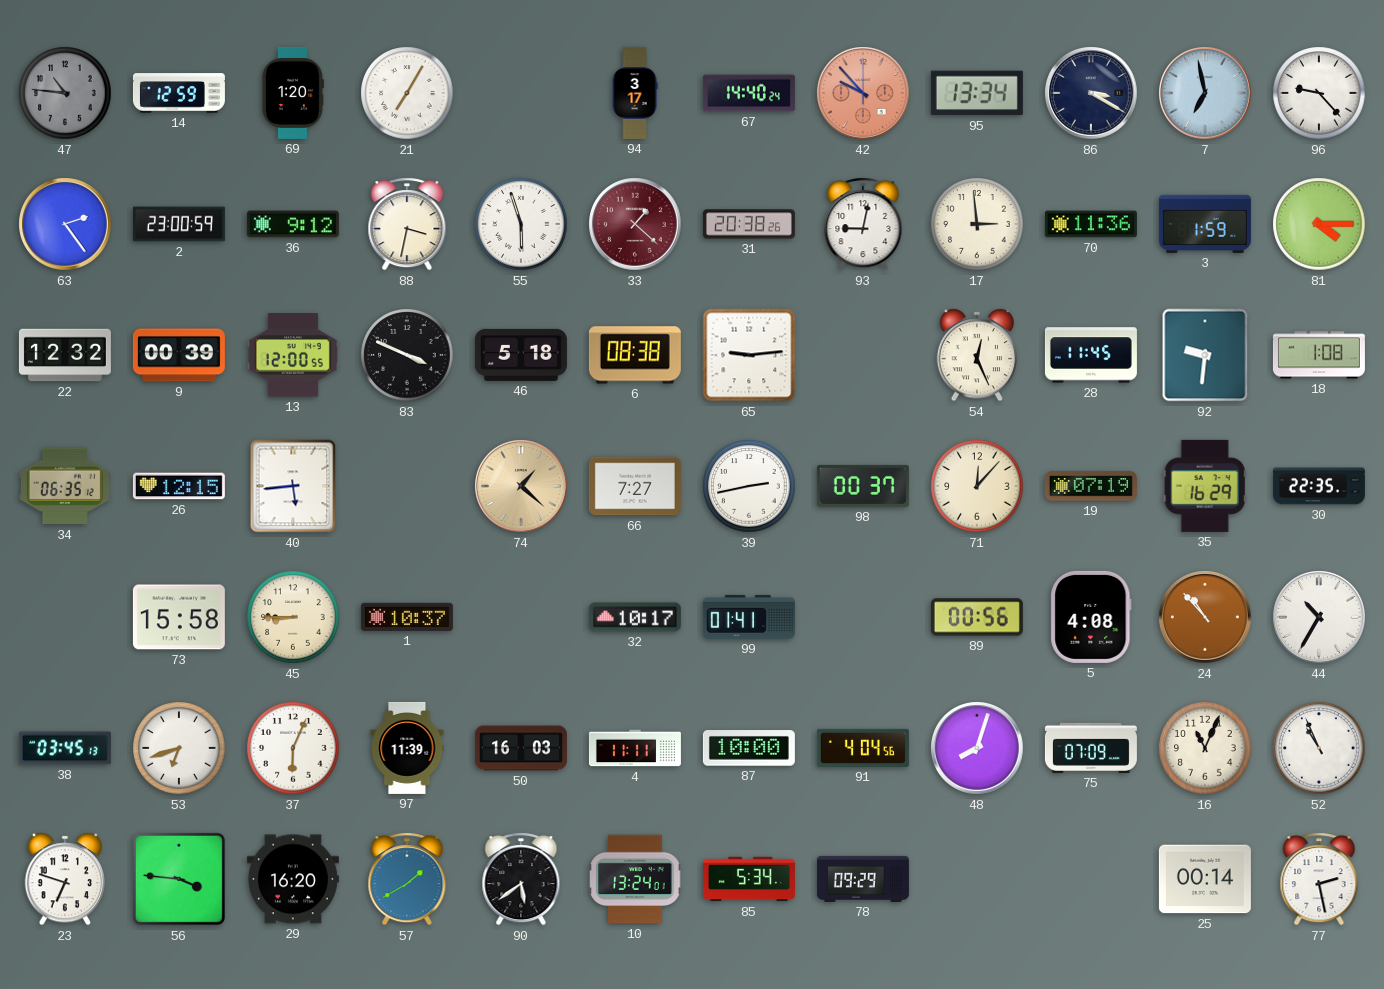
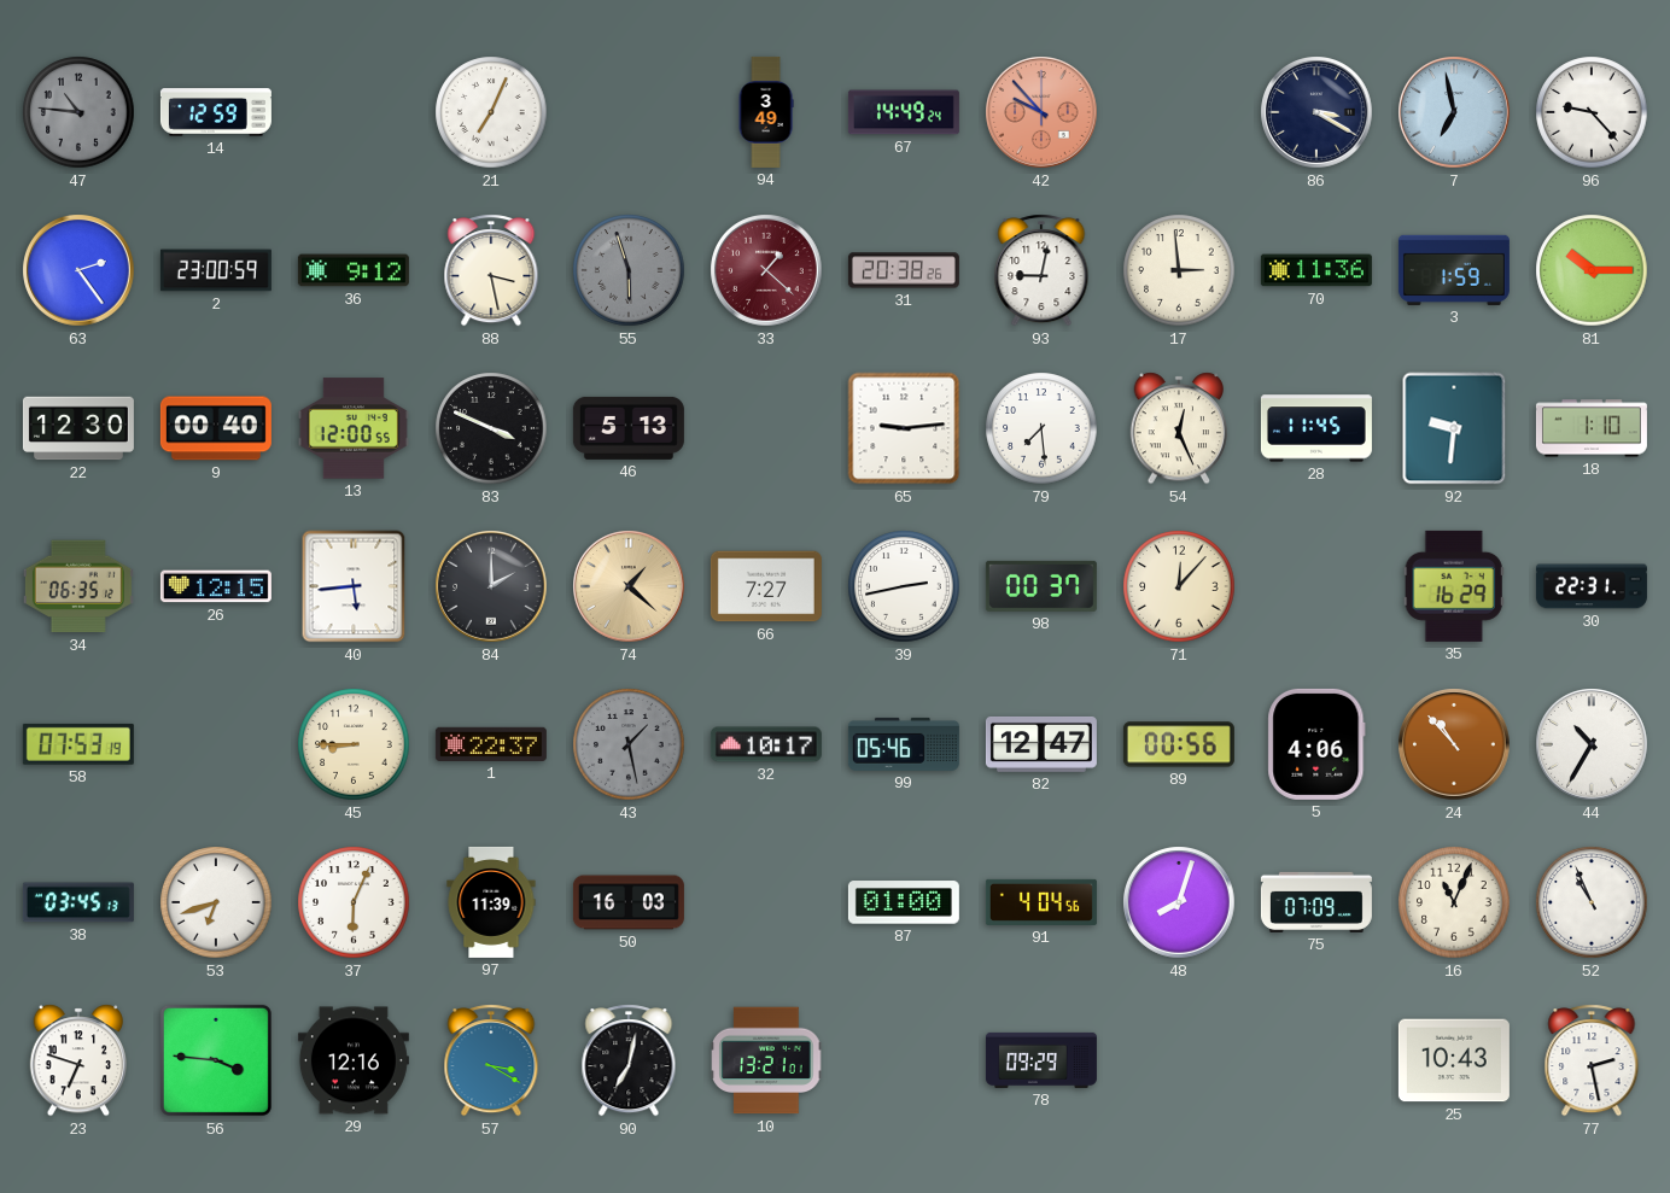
69: 1:20 -> none
21: 7:05 -> 7:04
94: 3:17 -> 3:49
67: 14:40 -> 14:49
95: 13:34 -> none
88: 3:32 -> 3:28
55 dial: white -> grey
81: 4:15 -> 10:15
22: 12:32 -> 12:30
9: 00:39 -> 00:40
46: 5:18 -> 5:13
6: 08:38 -> none
79: none -> 7:29
18: 1:08 -> 1:10
84: none -> 2:00
19: 07:19 -> none
30: 22:35 -> 22:31
58: none -> 07:53
73: 15:58 -> none
1: 10:37 -> 22:37
43: none -> 1:28
99: 01:41 -> 05:46
82: none -> 12:47
5: 4:08 -> 4:06
4: 11:11 -> none
87: 10:00 -> 01:00
29: 16:20 -> 12:16
57: 1:40 -> 3:20
90: 5:39 -> 7:02
10: 13:24 -> 13:21
85: 5:34 -> none
25: 00:14 -> 10:43
